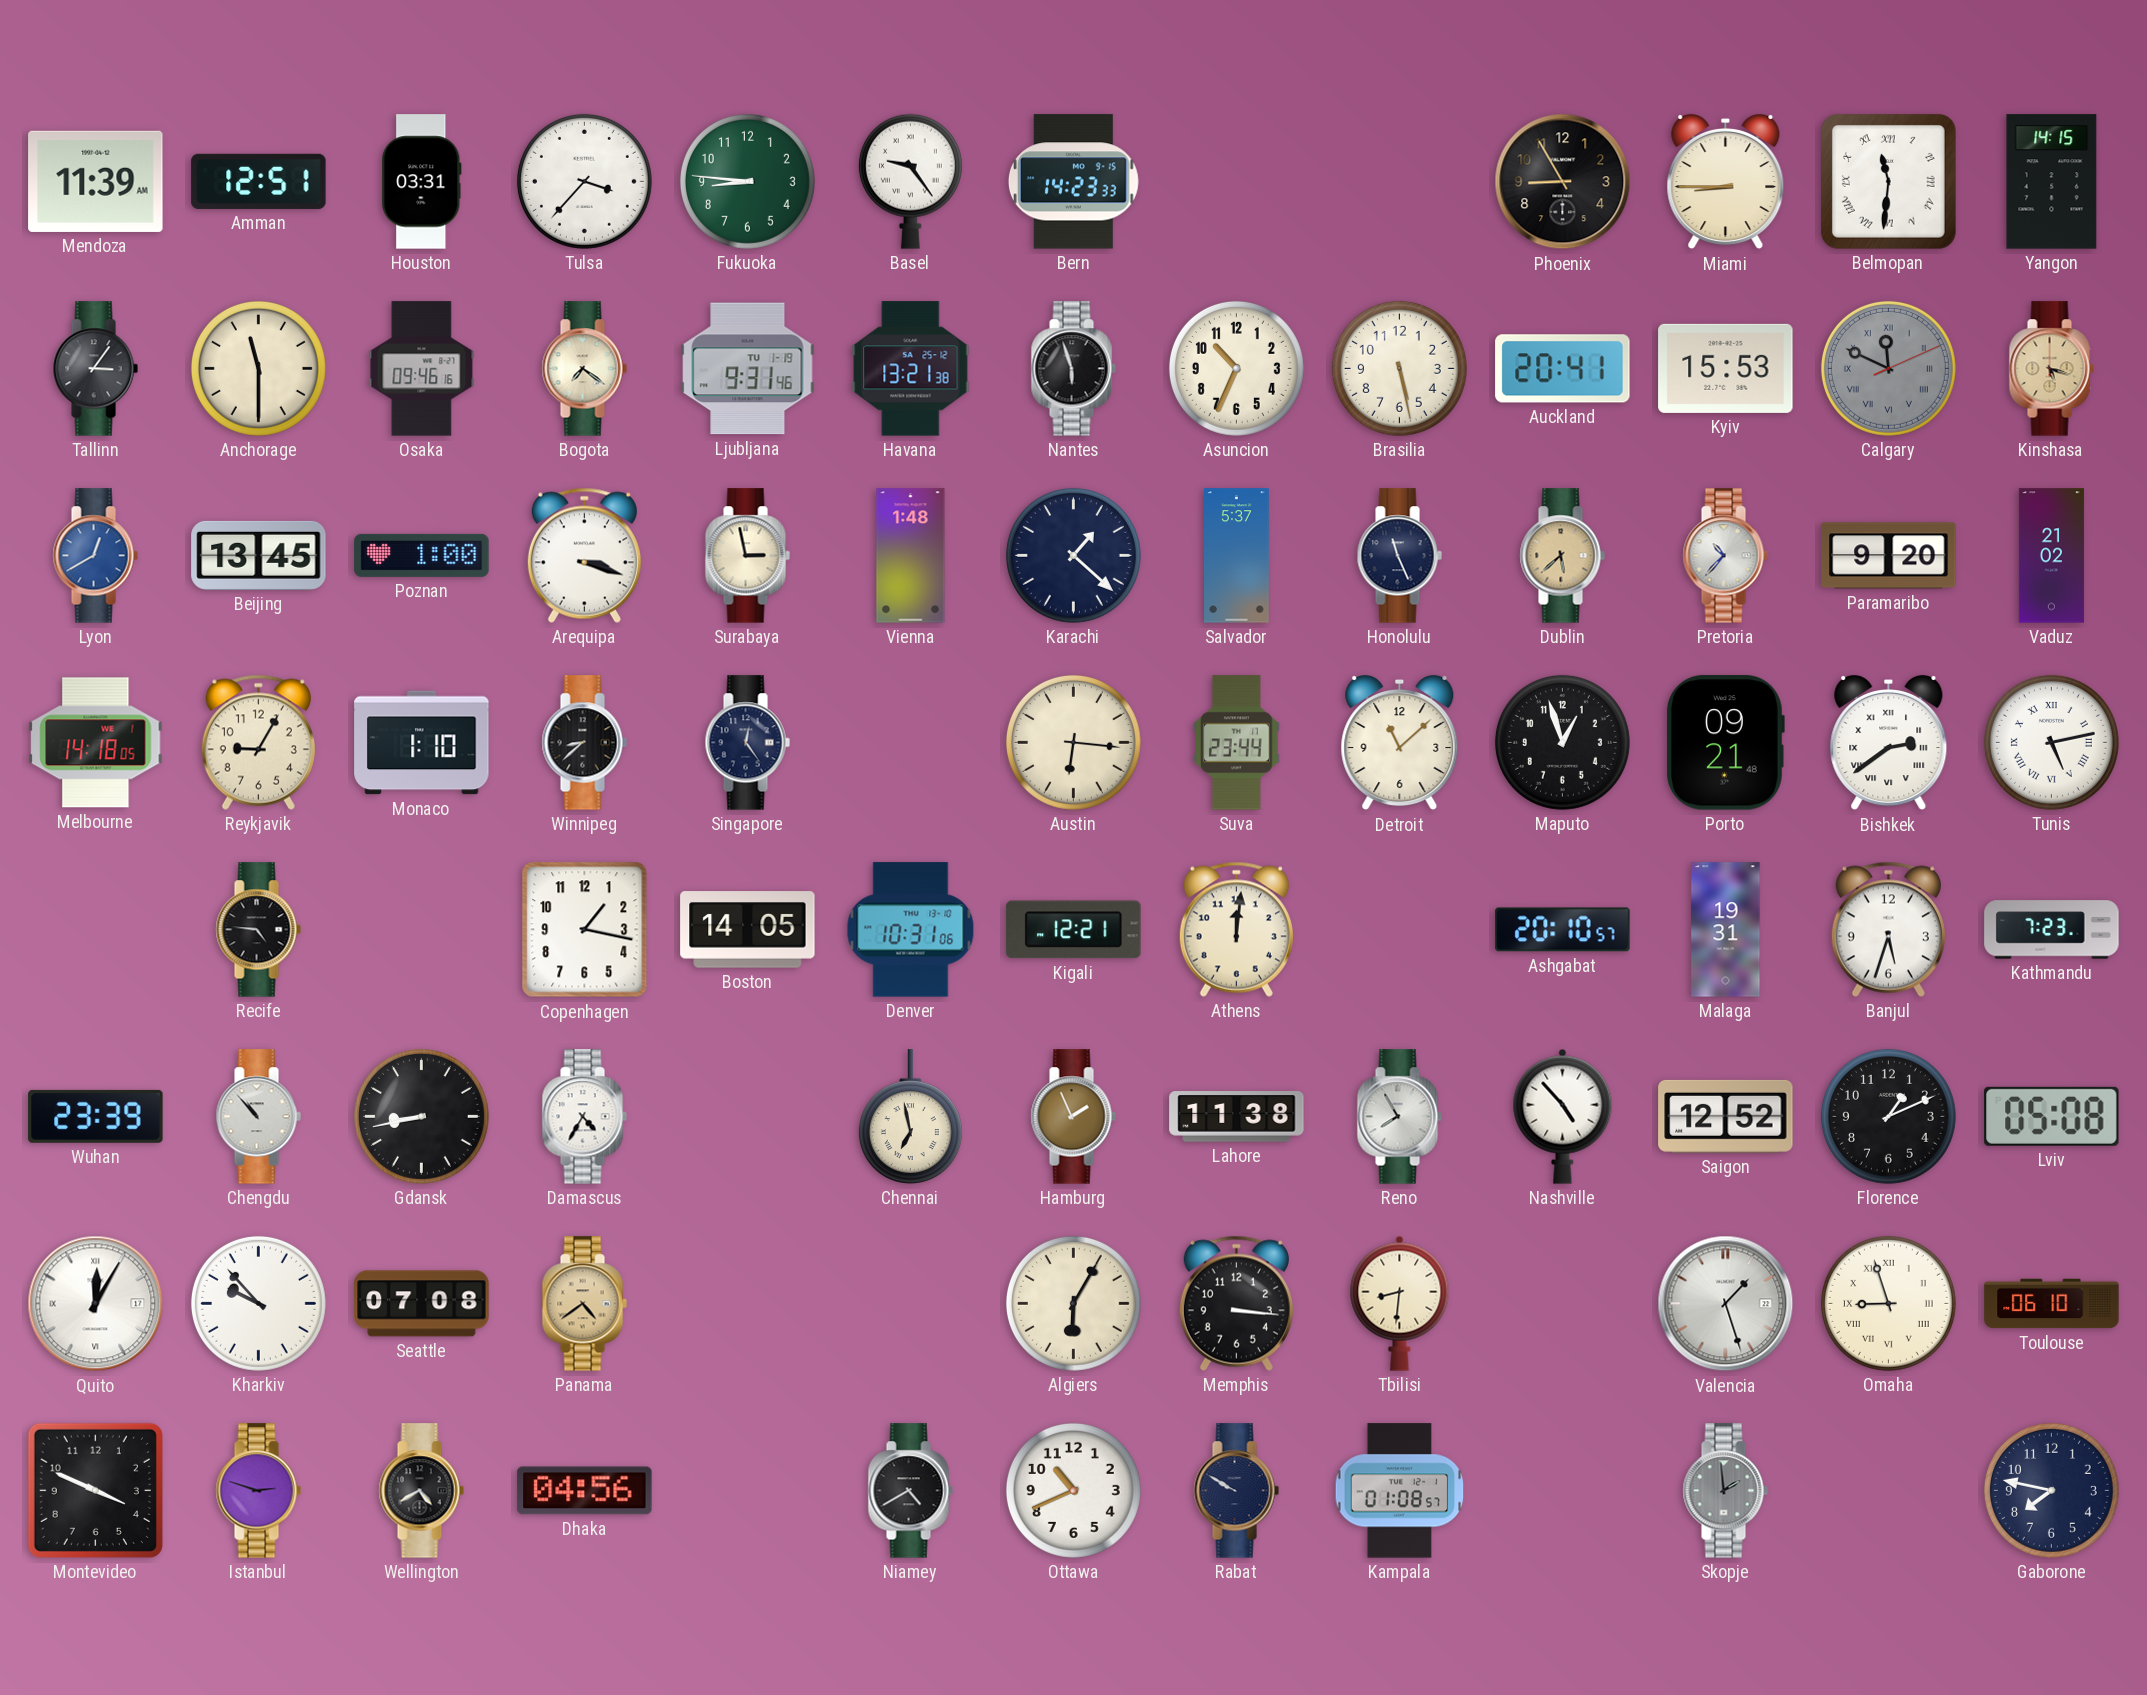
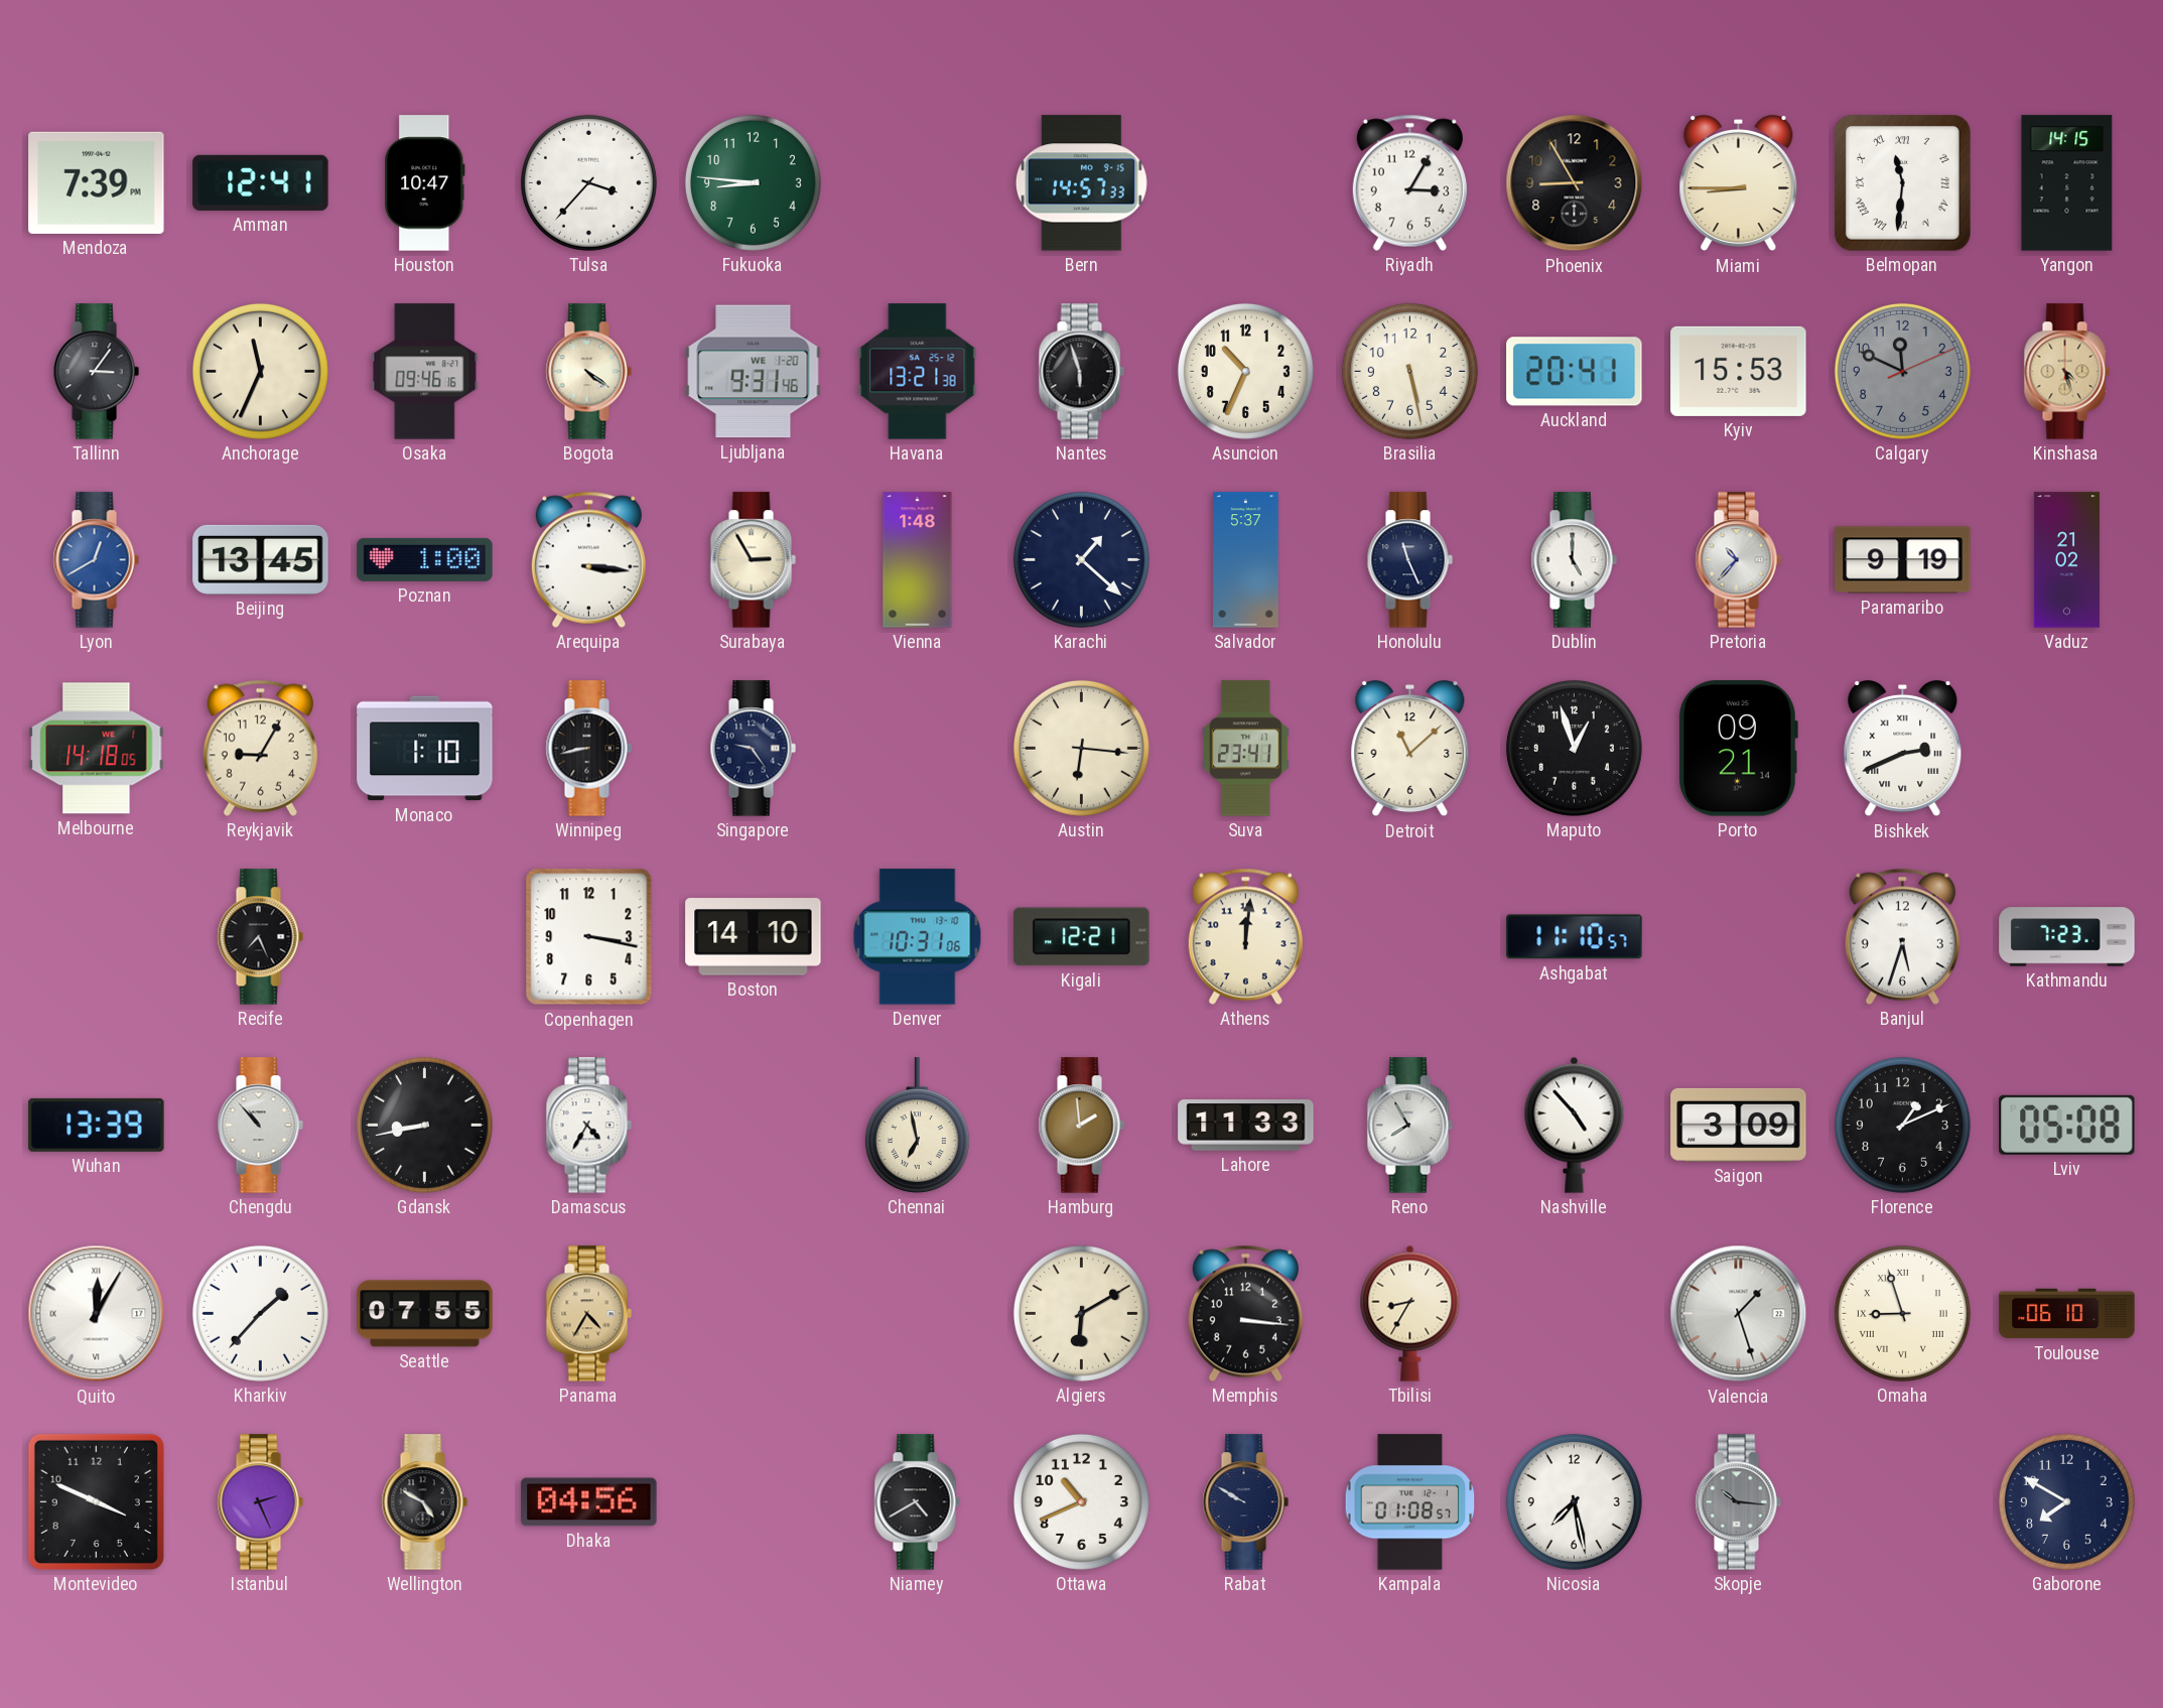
Mendoza: 11:39 -> 7:39
Amman: 12:51 -> 12:41
Houston: 03:31 -> 10:47
Basel: 9:24 -> none
Bern: 14:23 -> 14:57
Riyadh: none -> 3:05
Anchorage: 11:30 -> 11:34
Bogota: 7:21 -> 4:21
Ljubljana date: TU 1-19 -> WE 1-20
Calgary numerals: Roman -> Arabic
Kinshasa: 5:18 -> 4:27
Arequipa: 3:18 -> 3:16
Surabaya: 2:58 -> 2:55
Dublin: 5:38 -> 5:00
Dublin dial: champagne -> white
Paramaribo: 9:20 -> 9:19
Winnipeg: 8:38 -> 8:43
Singapore: 12:24 -> 9:24
Suva: 23:44 -> 23:41
Porto: 09:21:48 -> 09:21:14
Bishkek: 2:39 -> 2:41
Tunis: 5:13 -> none
Recife: 4:46 -> 7:26
Copenhagen: 1:17 -> 3:17
Boston: 14:05 -> 14:10
Ashgabat: 20:10 -> 11:10
Malaga: 19:31 -> none
Wuhan: 23:39 -> 13:39
Hamburg: 1:56 -> 1:59
Lahore: 11:38 -> 11:33
Saigon: 12:52 -> 3:09
Kharkiv: 9:53 -> 1:37
Seattle: 07:08 -> 07:55
Panama: 4:39 -> 4:35
Algiers: 6:05 -> 6:10
Tbilisi: 8:31 -> 8:35
Istanbul: 2:48 -> 2:26
Wellington: 4:40 -> 4:50
Nicosia: none -> 7:28
Skopje: 1:59 -> 10:16
Gaborone: 7:47 -> 7:50
